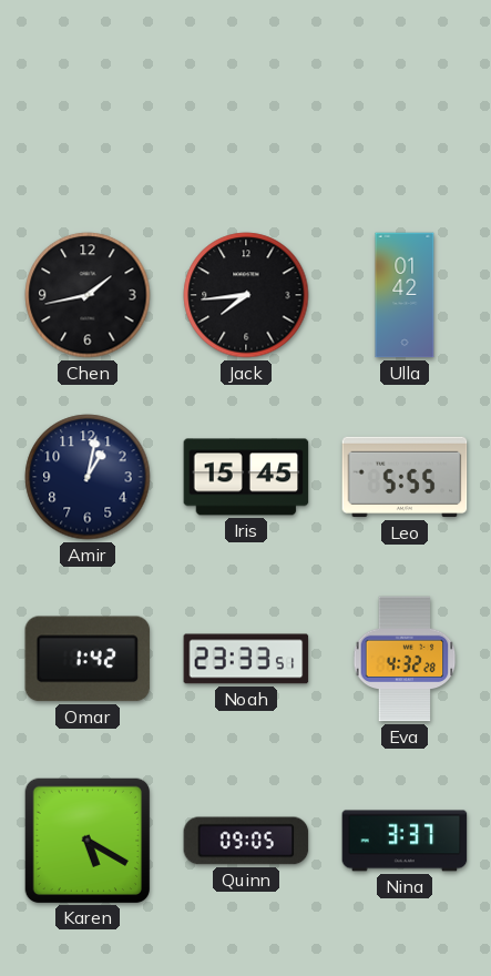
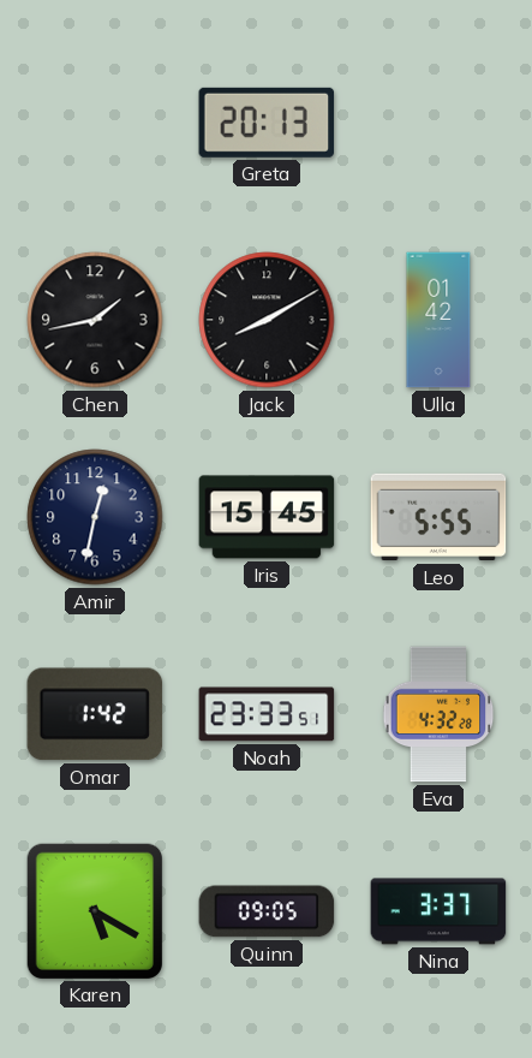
Greta: none -> 20:13
Jack: 7:44 -> 8:10
Amir: 1:02 -> 12:32
